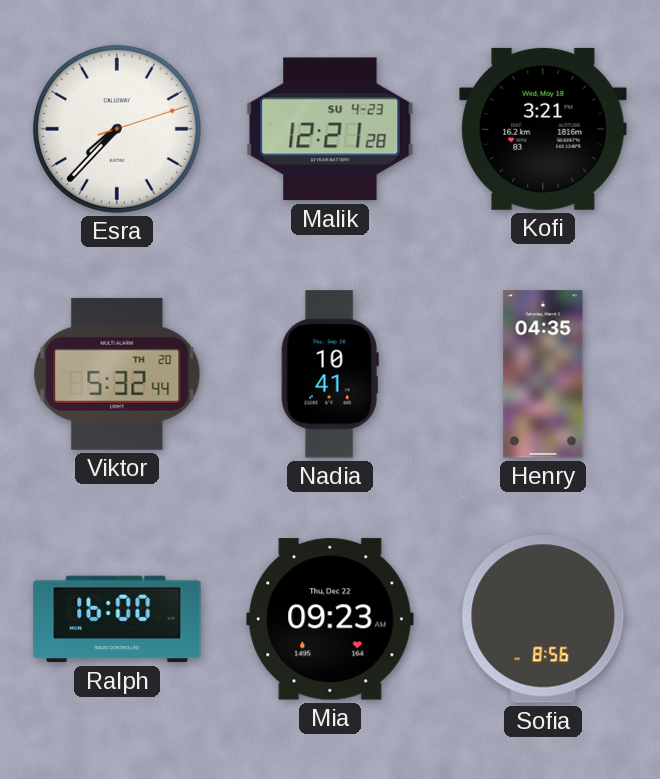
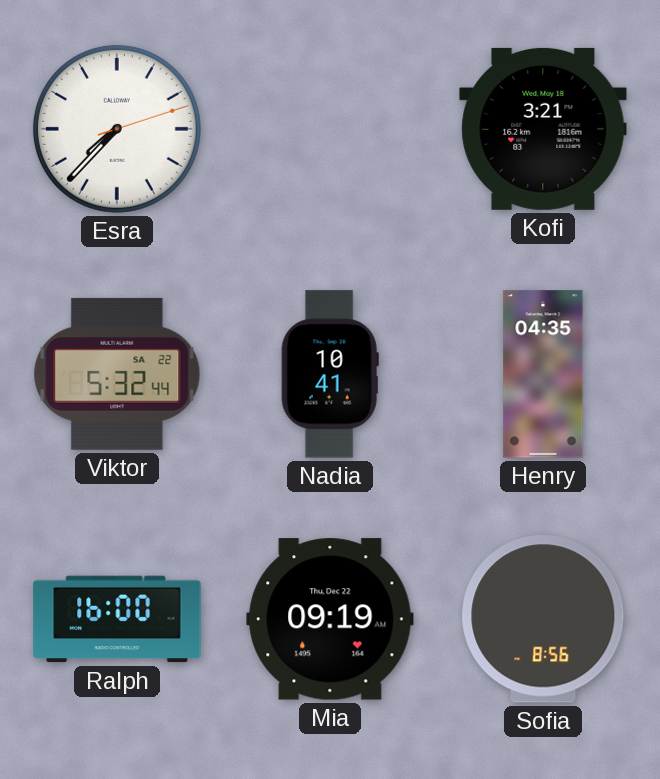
Malik: 12:21 -> none
Viktor date: TH 20 -> SA 22
Mia: 09:23 -> 09:19
